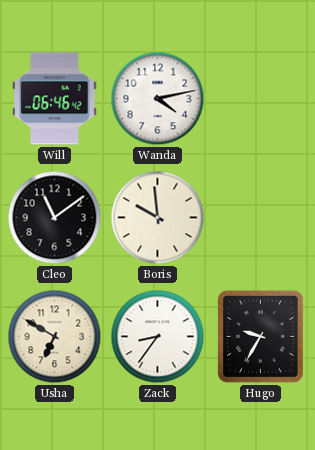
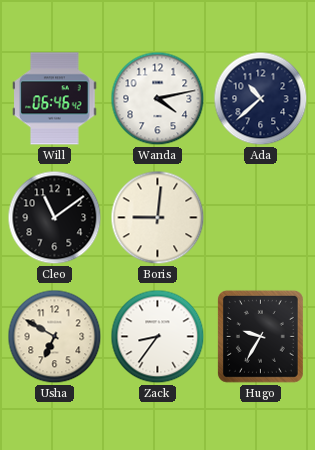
Ada: none -> 10:38
Boris: 9:59 -> 9:01
